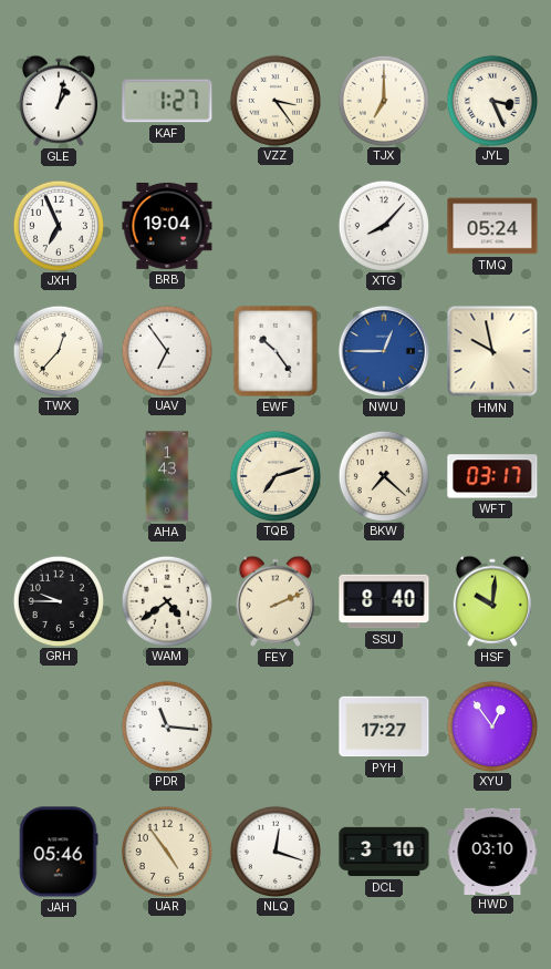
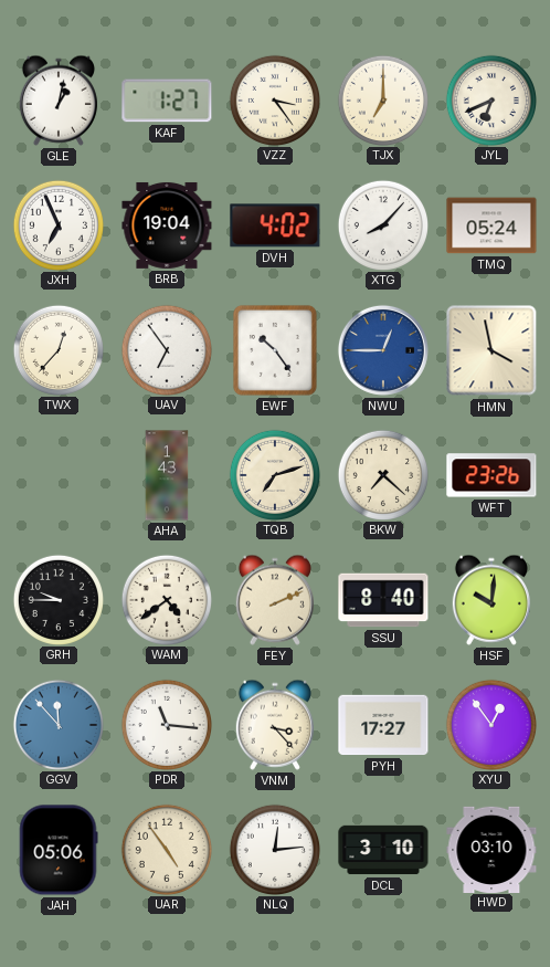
JYL: 3:26 -> 6:41
DVH: none -> 4:02
HMN: 9:58 -> 3:58
WFT: 03:17 -> 23:26
GGV: none -> 11:53
VNM: none -> 3:23
JAH: 05:46 -> 05:06
NLQ: 12:18 -> 12:14
